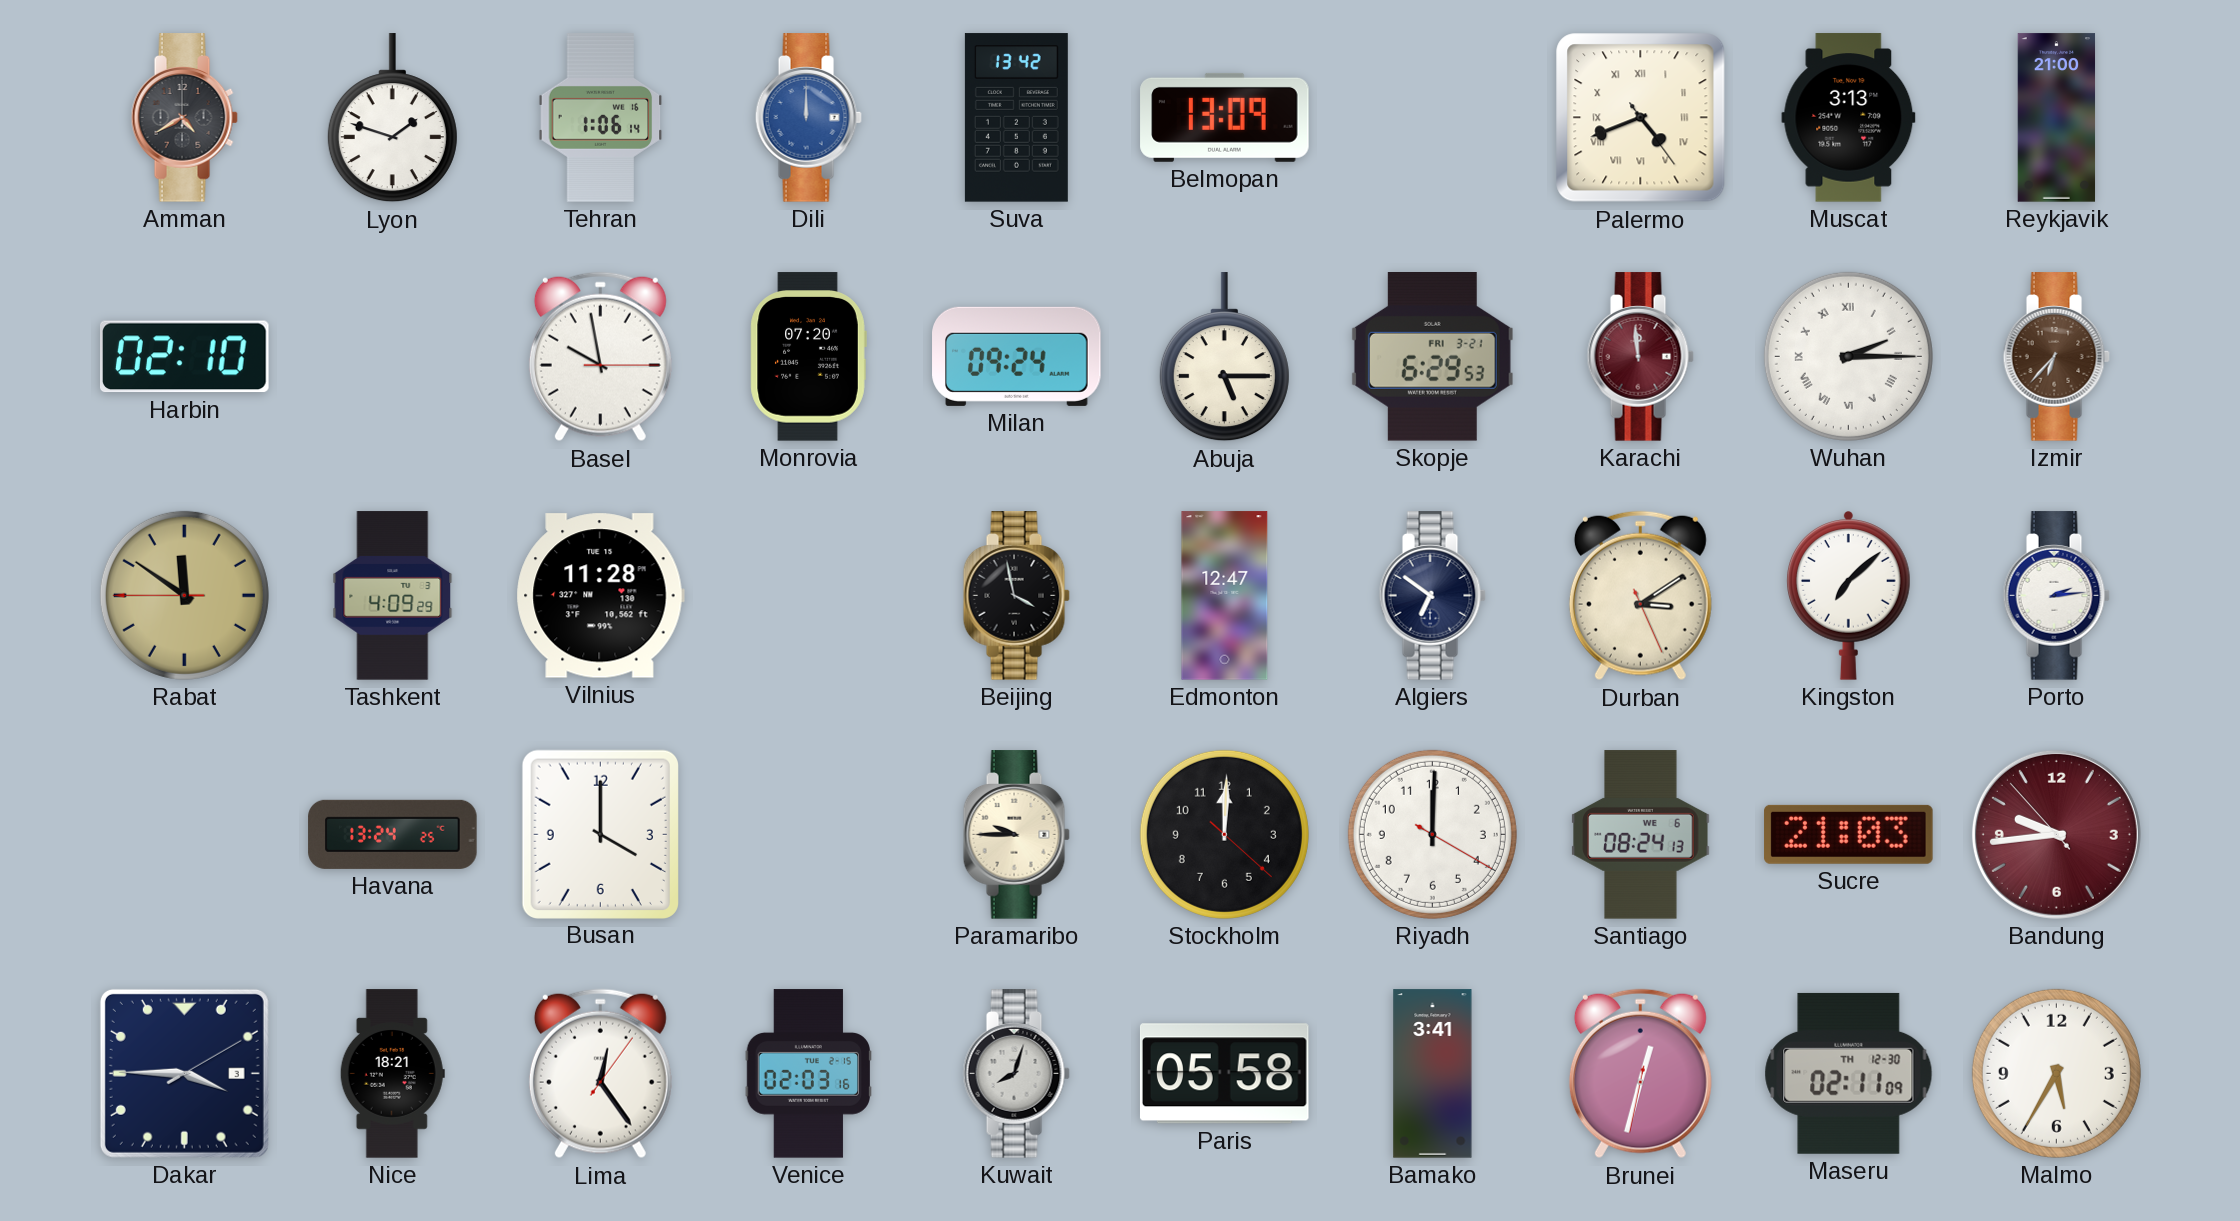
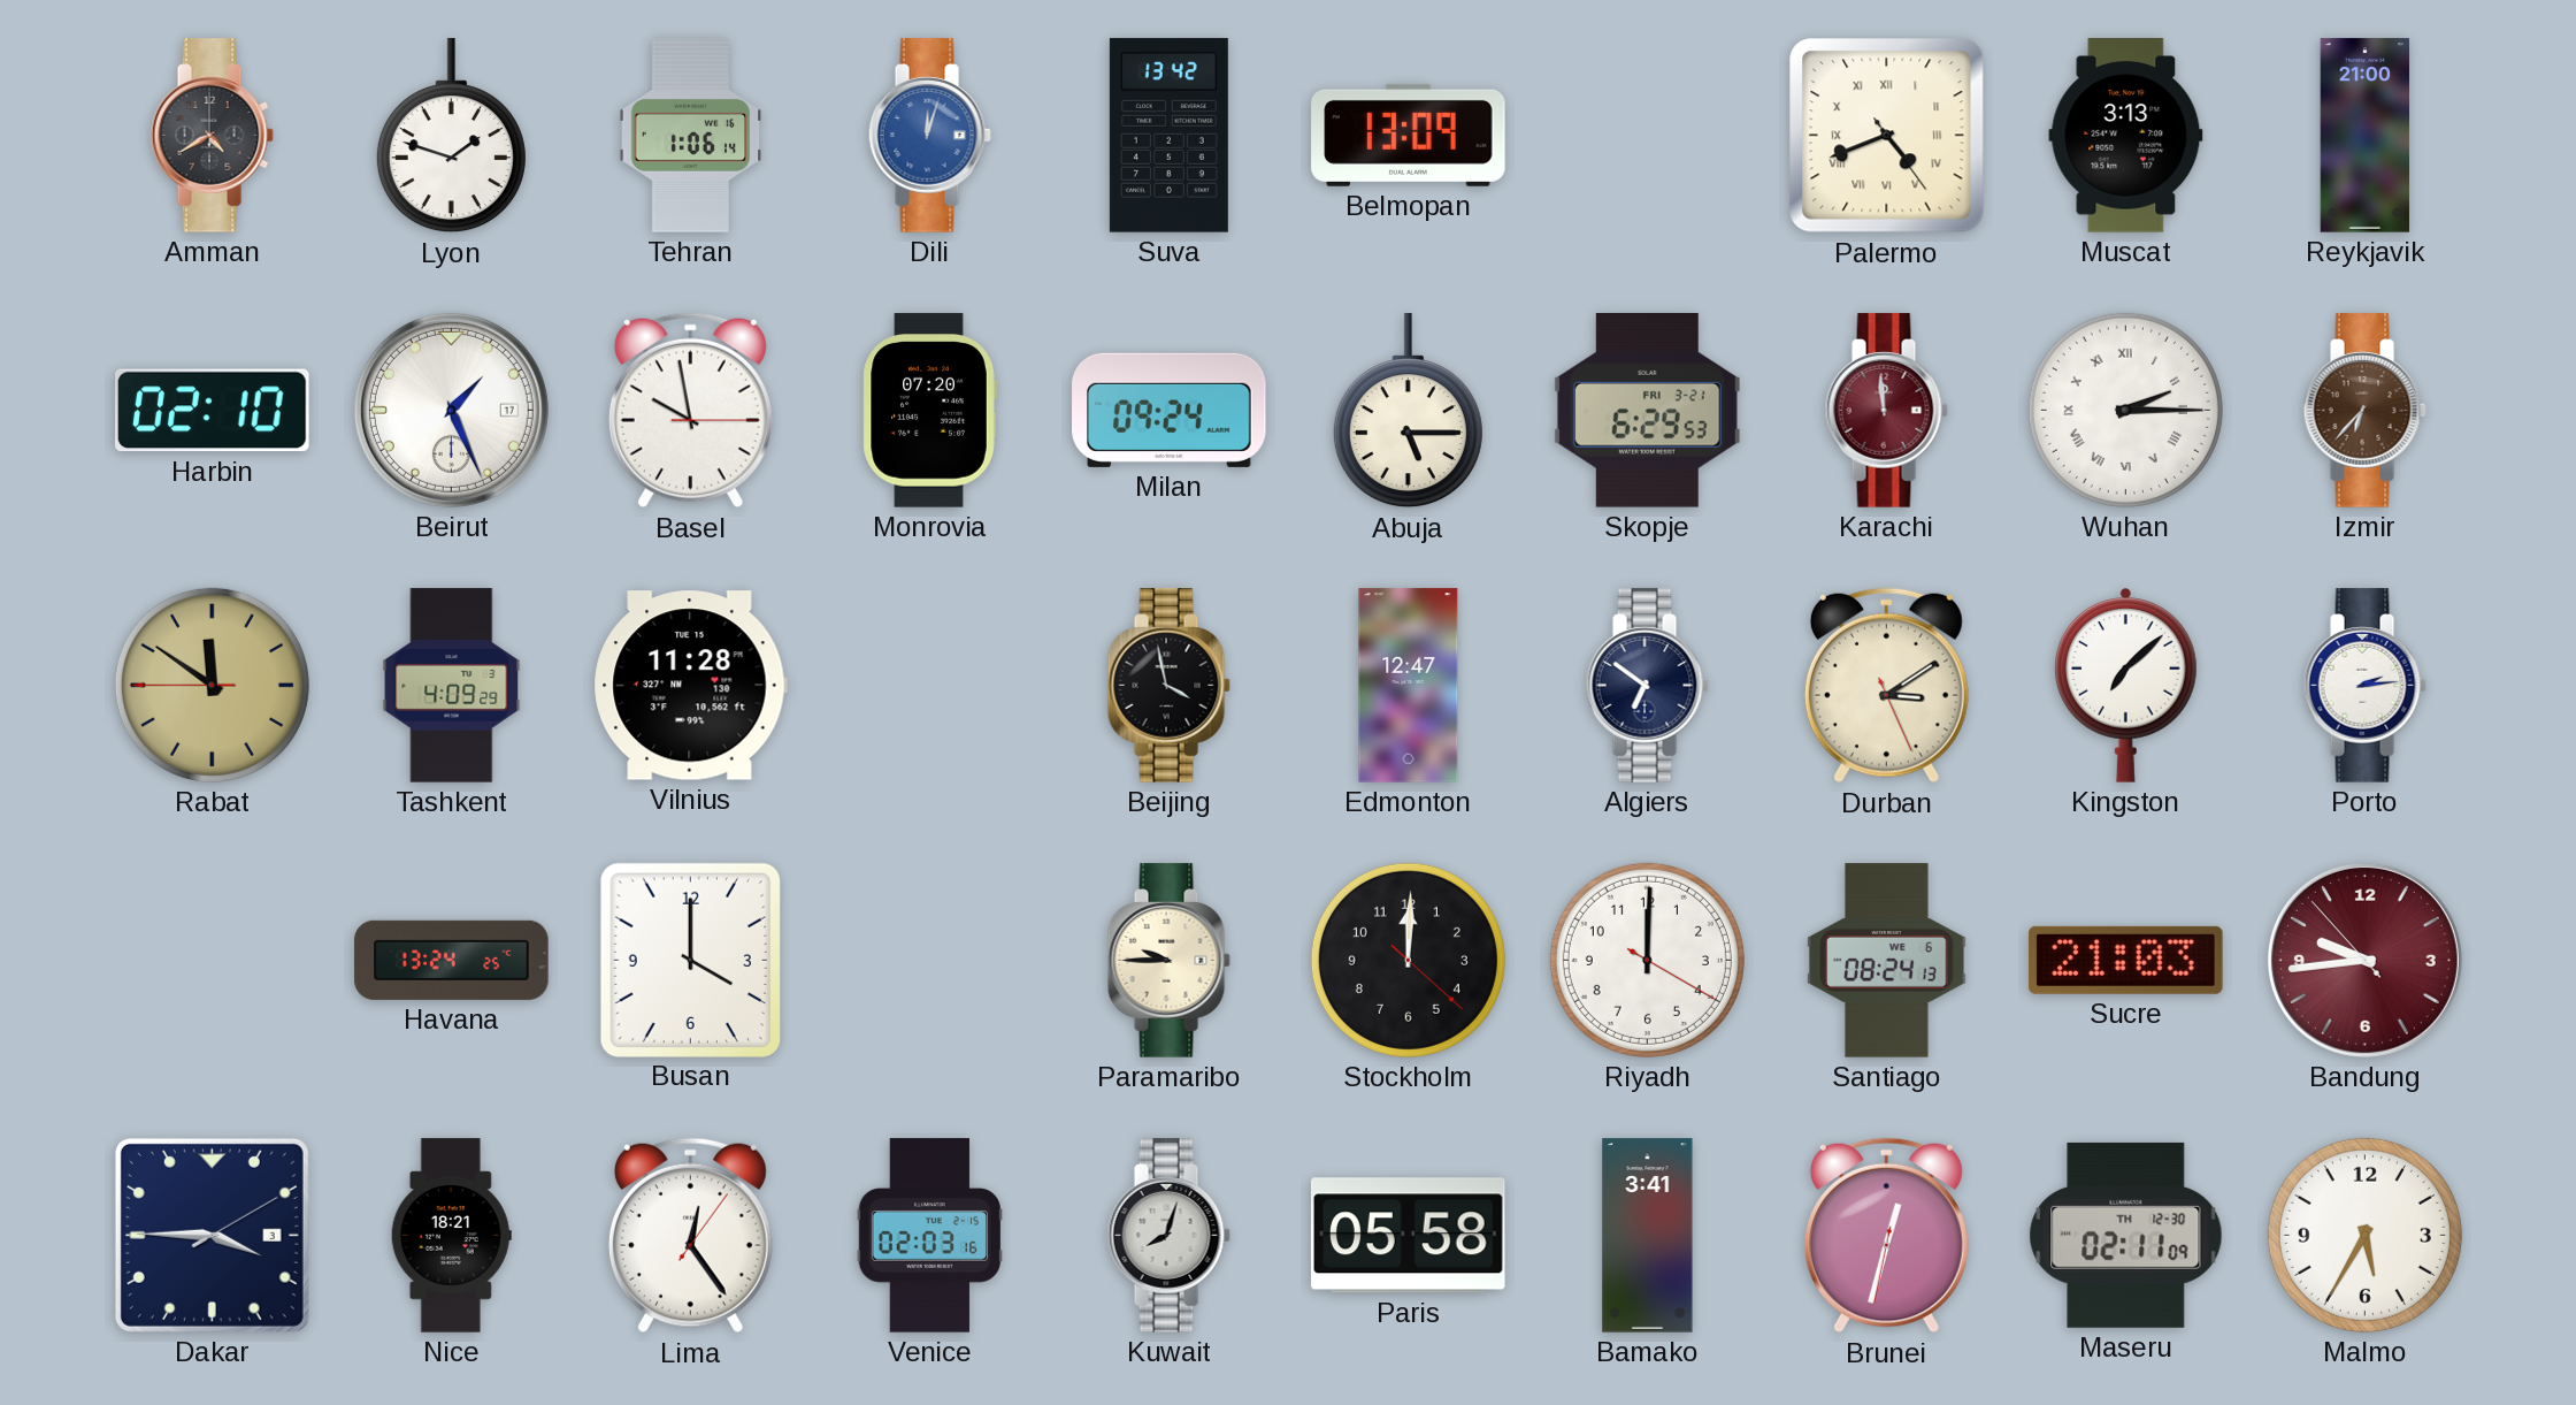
Dili: 12:00 -> 12:03
Beirut: none -> 1:26
